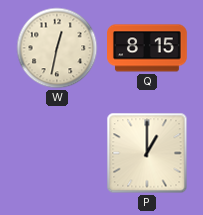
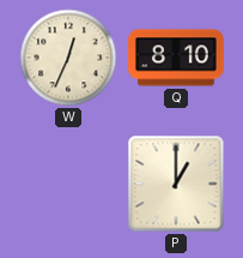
W: 12:32 -> 12:34
Q: 8:15 -> 8:10
